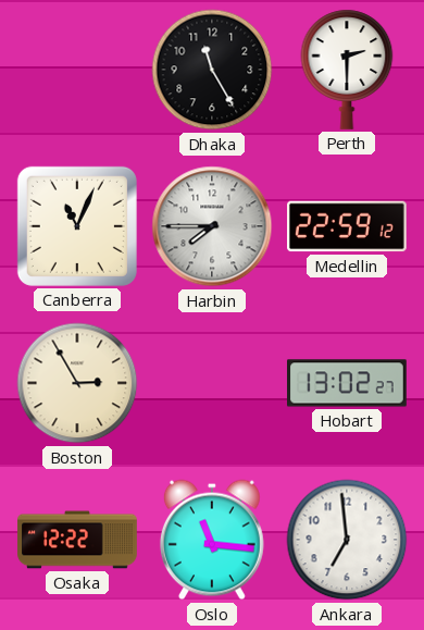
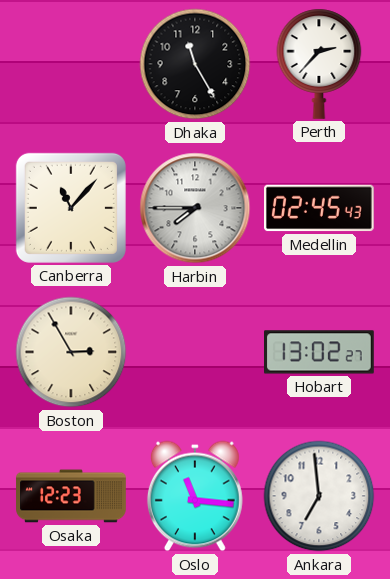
Perth: 2:30 -> 2:37
Canberra: 11:04 -> 11:07
Medellin: 22:59 -> 02:45
Osaka: 12:22 -> 12:23
